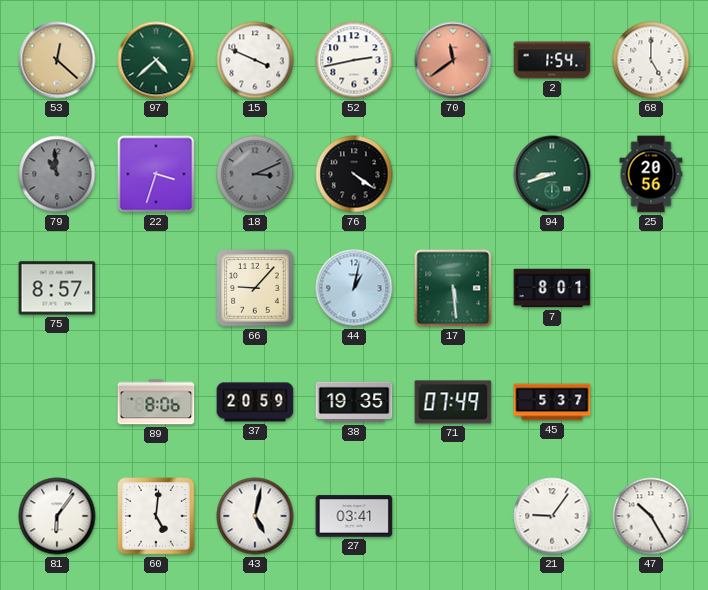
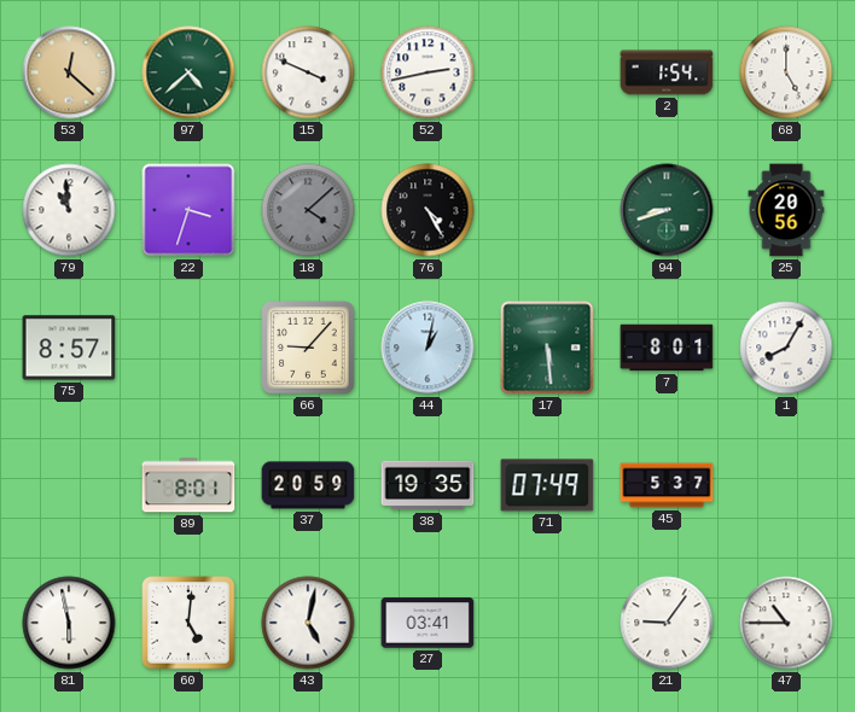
70: 11:39 -> none
79 dial: grey -> white
18: 3:11 -> 4:08
76: 4:21 -> 4:25
1: none -> 8:05
89: 8:06 -> 8:01
81: 6:06 -> 5:58
47: 10:25 -> 10:45
